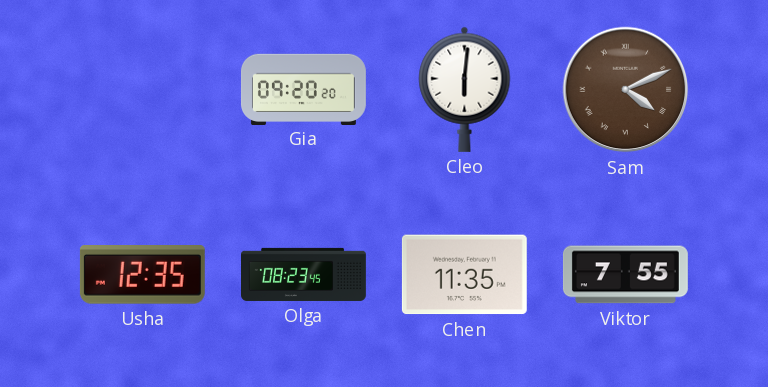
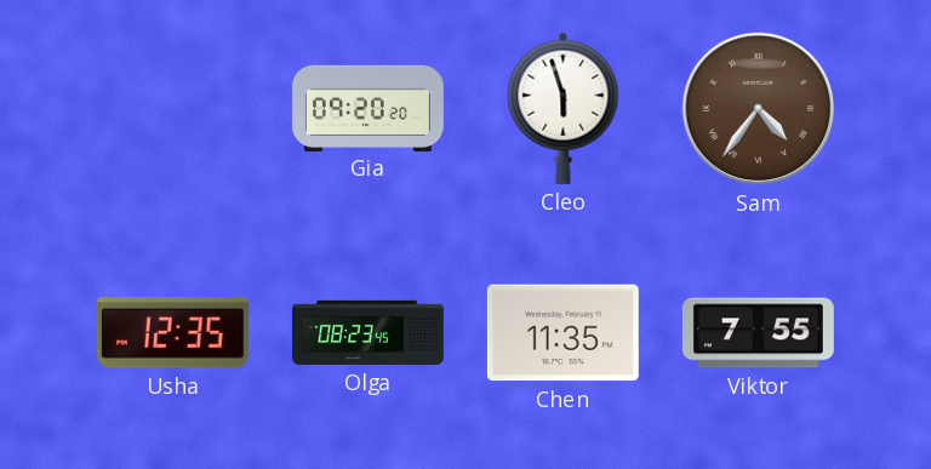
Cleo: 6:01 -> 5:57
Sam: 4:11 -> 4:36
